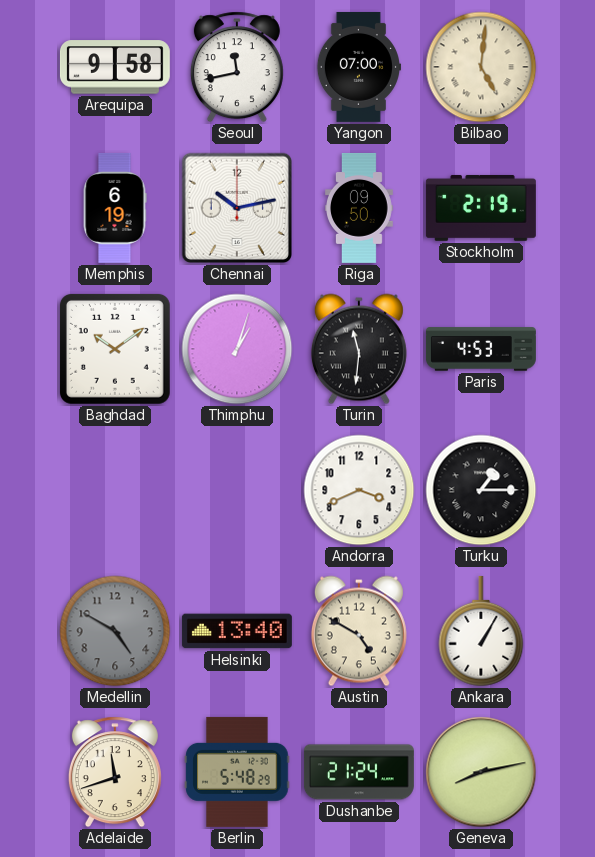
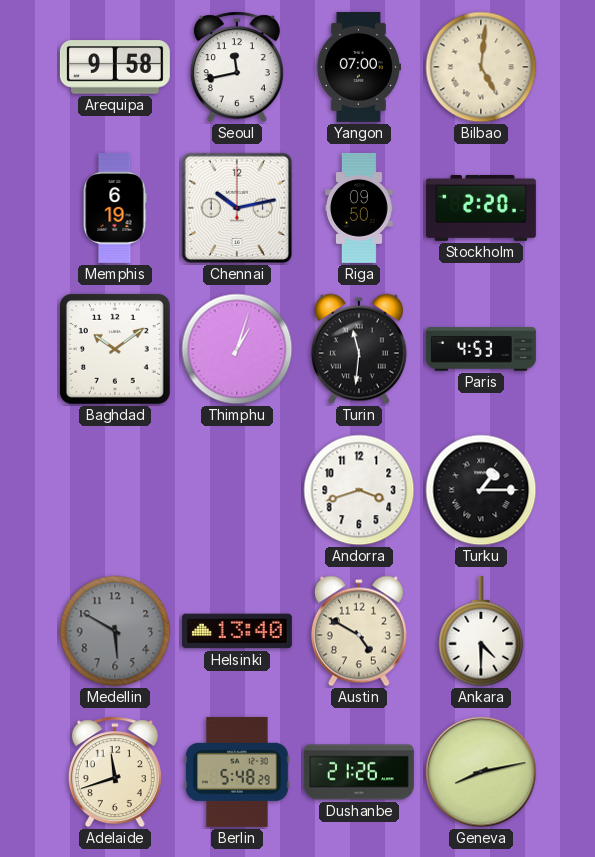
Stockholm: 2:19 -> 2:20
Andorra: 3:41 -> 3:42
Medellin: 4:50 -> 5:50
Ankara: 1:05 -> 4:30
Dushanbe: 21:24 -> 21:26
